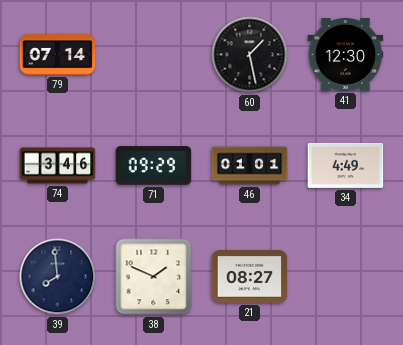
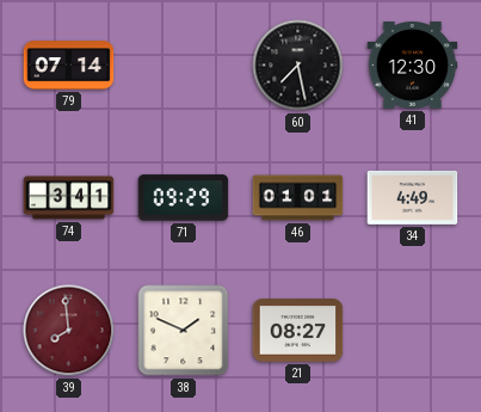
60: 1:28 -> 7:28
74: 3:46 -> 3:41
39 dial: navy -> burgundy
